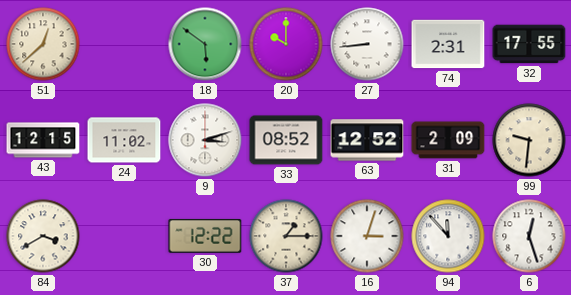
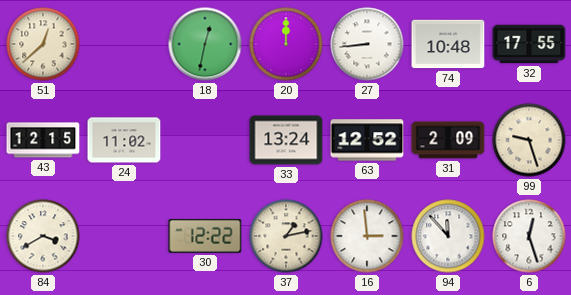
18: 5:51 -> 12:32
20: 10:00 -> 12:00
74: 2:31 -> 10:48
9: 3:12 -> none
33: 08:52 -> 13:24
99: 9:31 -> 9:27
37: 1:15 -> 1:13
16: 3:03 -> 2:59
